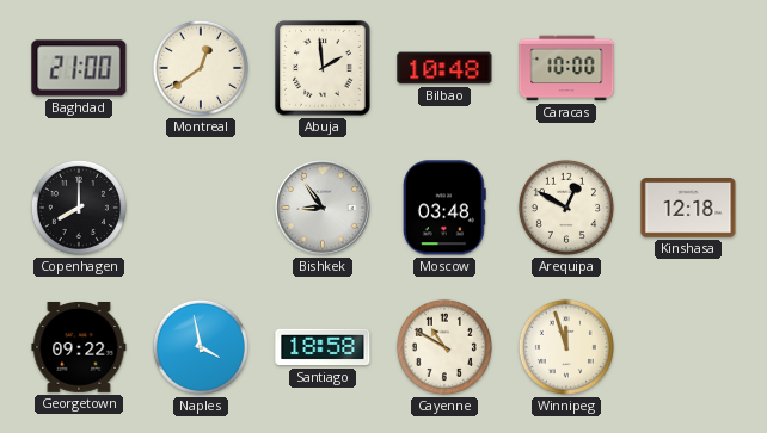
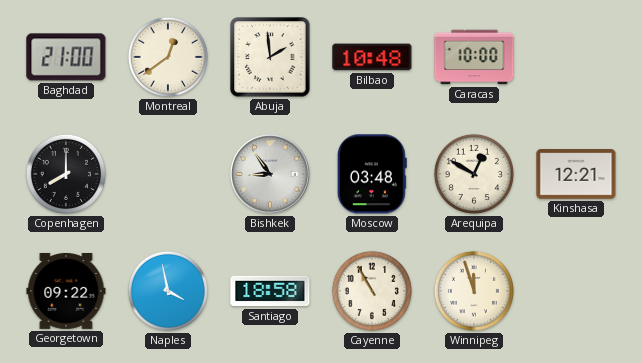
Kinshasa: 12:18 -> 12:21
Cayenne: 10:50 -> 10:55
